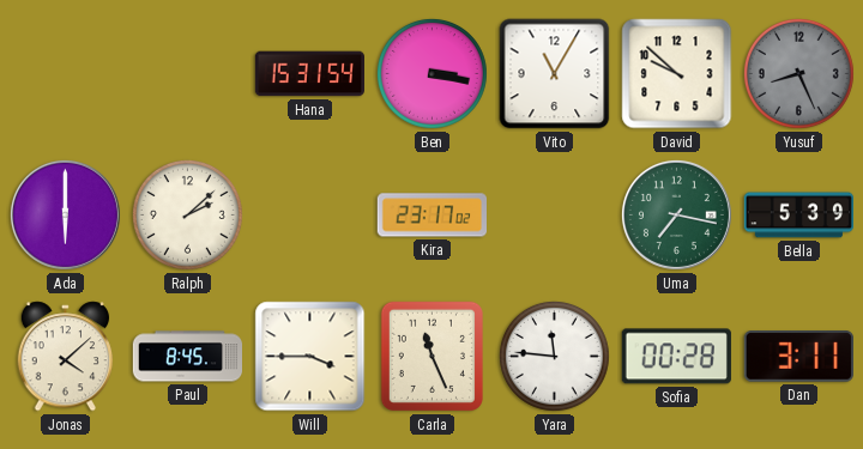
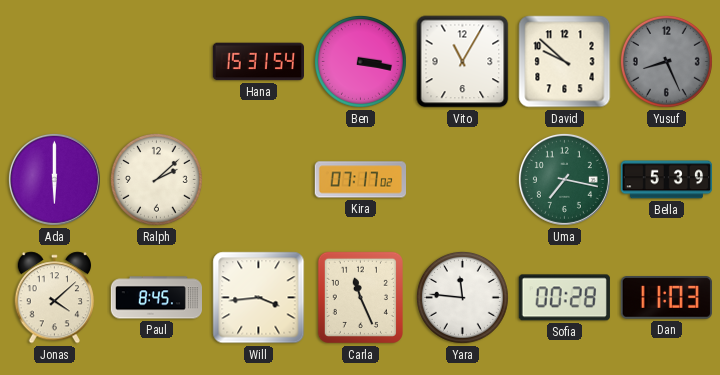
Kira: 23:17 -> 07:17
Will: 3:45 -> 3:44
Dan: 3:11 -> 11:03
